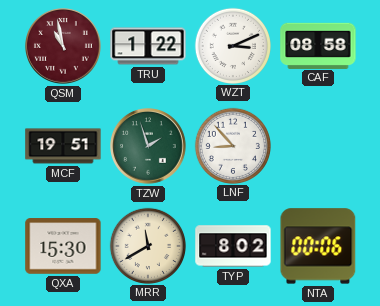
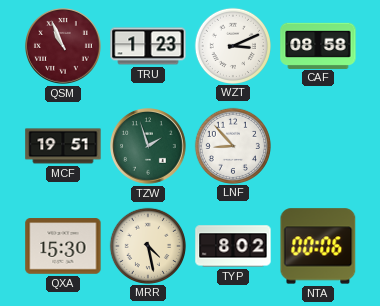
QSM: 10:58 -> 10:56
TRU: 1:22 -> 1:23
MRR: 11:40 -> 4:28
